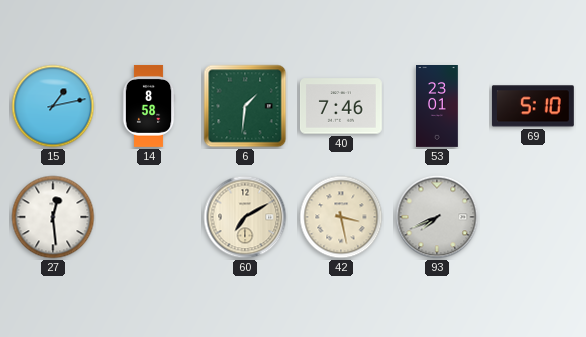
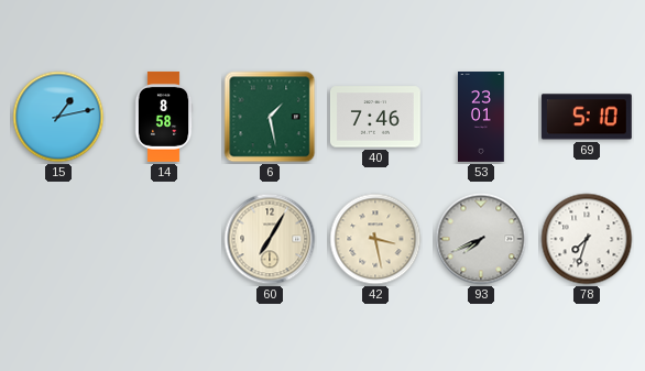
6: 1:31 -> 1:28
27: 12:29 -> none
60: 7:10 -> 7:05
78: none -> 7:33
